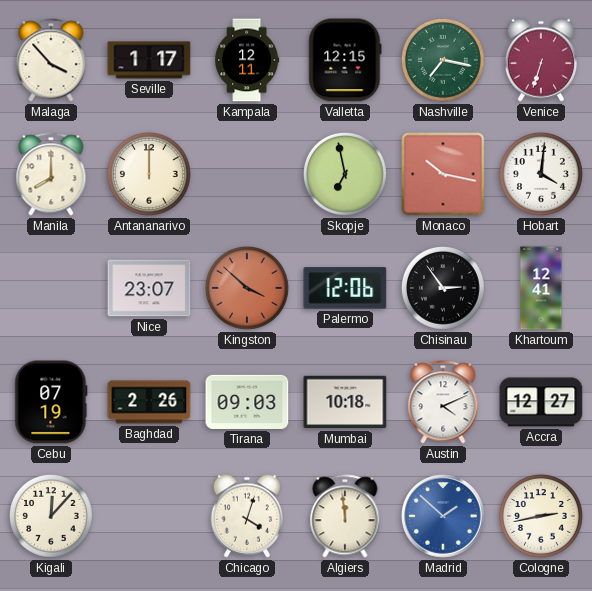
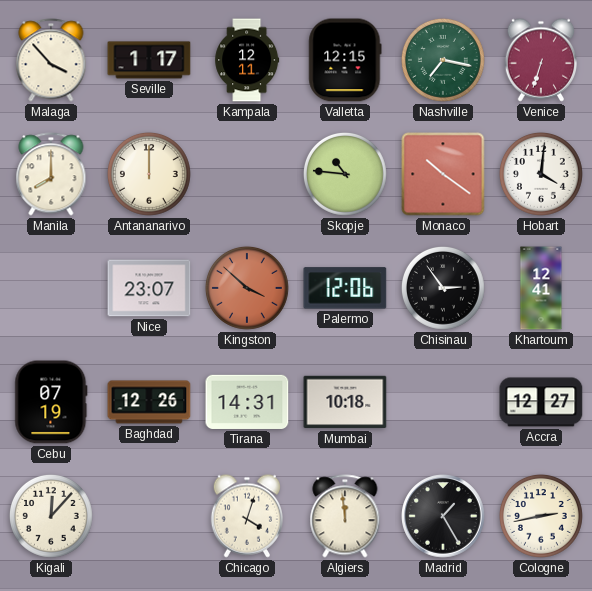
Skopje: 6:58 -> 10:46
Monaco: 10:17 -> 10:21
Baghdad: 2:26 -> 12:26
Tirana: 09:03 -> 14:31
Austin: 4:11 -> none
Madrid: 1:52 -> 1:25
Madrid dial: blue -> black
